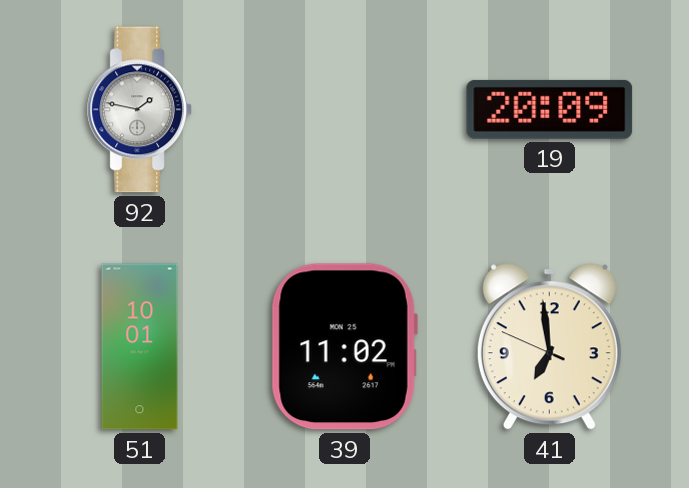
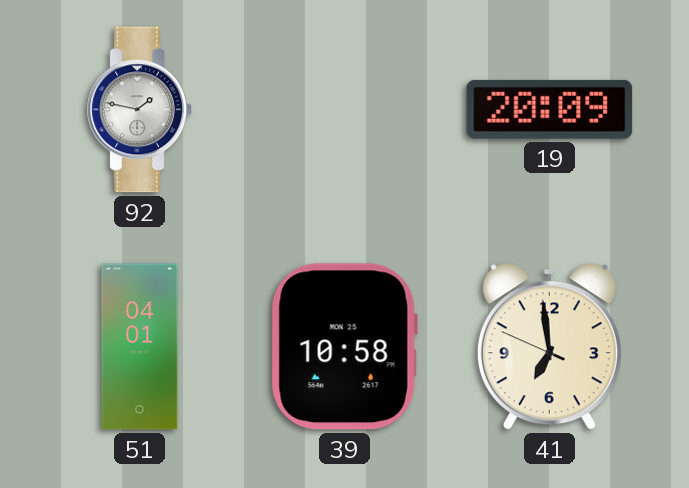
51: 10:01 -> 04:01
39: 11:02 -> 10:58
